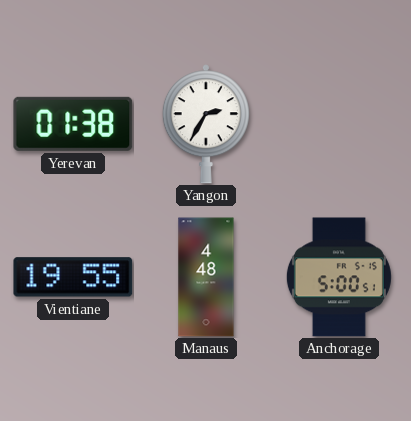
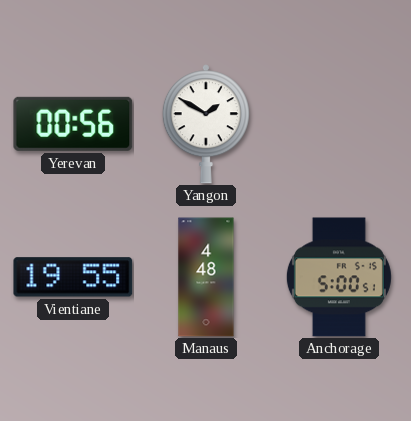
Yerevan: 01:38 -> 00:56
Yangon: 2:35 -> 1:50
